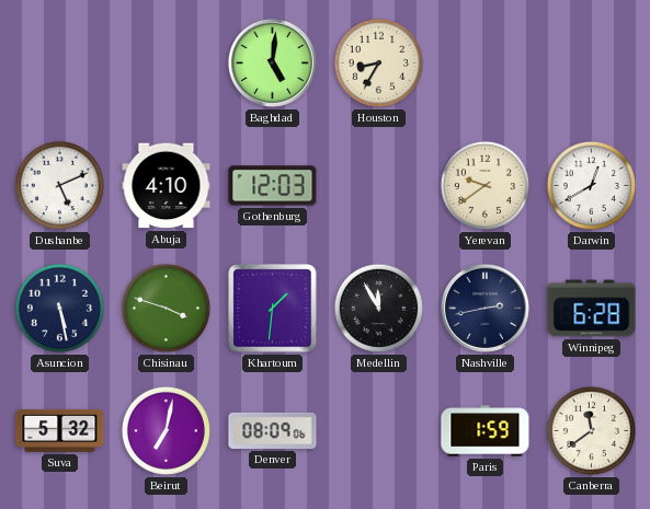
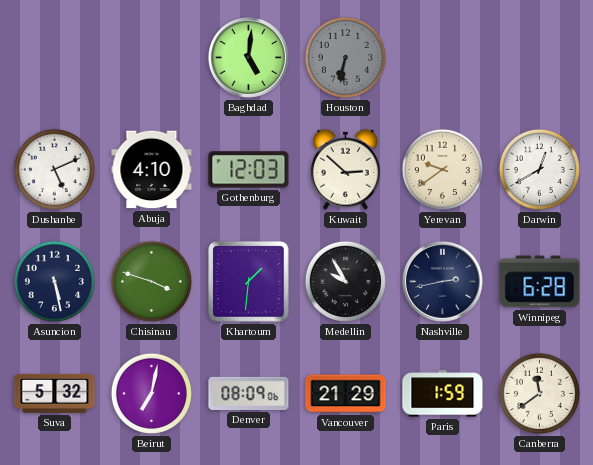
Houston: 8:35 -> 6:32
Houston dial: cream -> grey
Kuwait: none -> 2:52
Medellin: 11:55 -> 9:55
Vancouver: none -> 21:29
